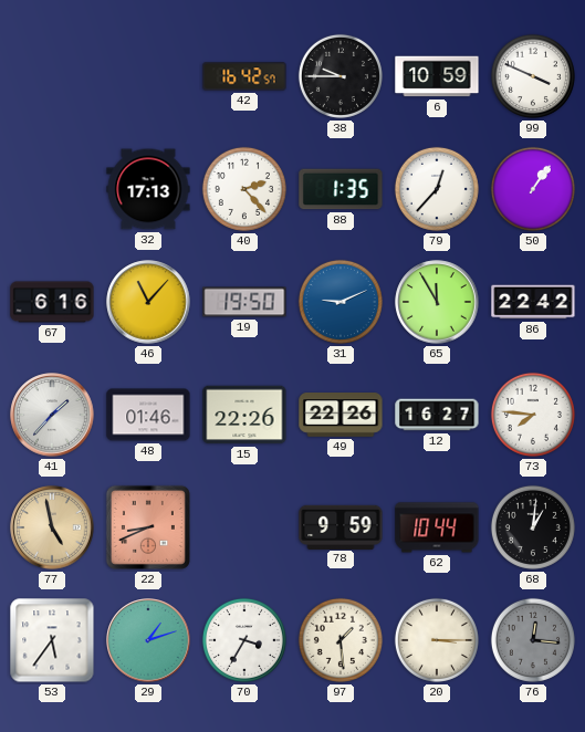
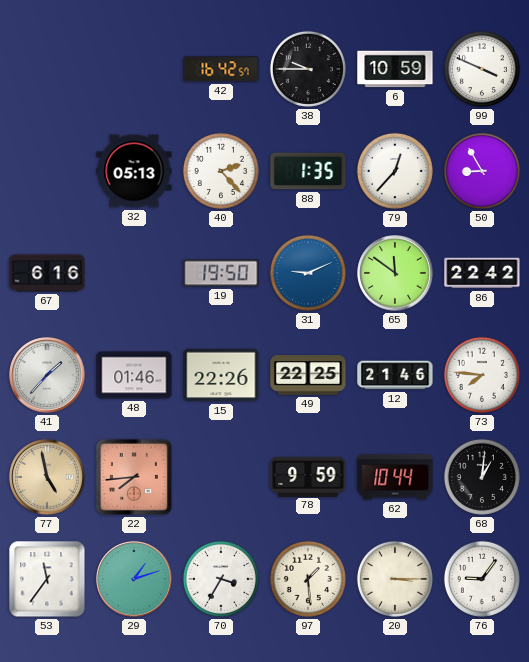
32: 17:13 -> 05:13
50: 1:06 -> 8:55
46: 11:07 -> none
65: 11:55 -> 11:51
49: 22:26 -> 22:25
12: 16:27 -> 21:46
22: 8:41 -> 7:44
53: 5:36 -> 11:36
76: 12:16 -> 9:06
76 dial: grey -> white
